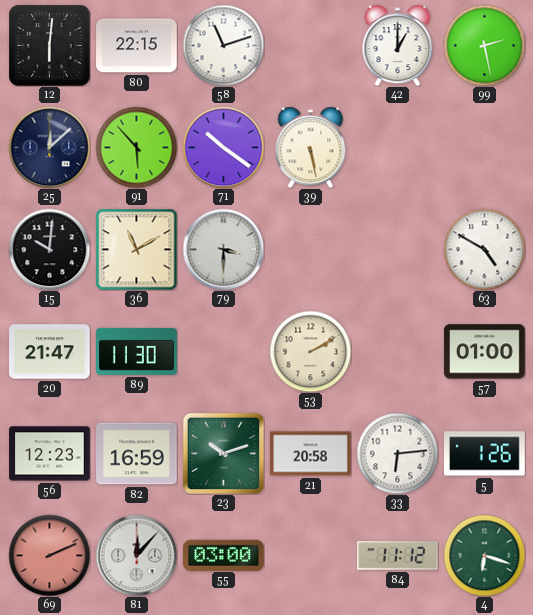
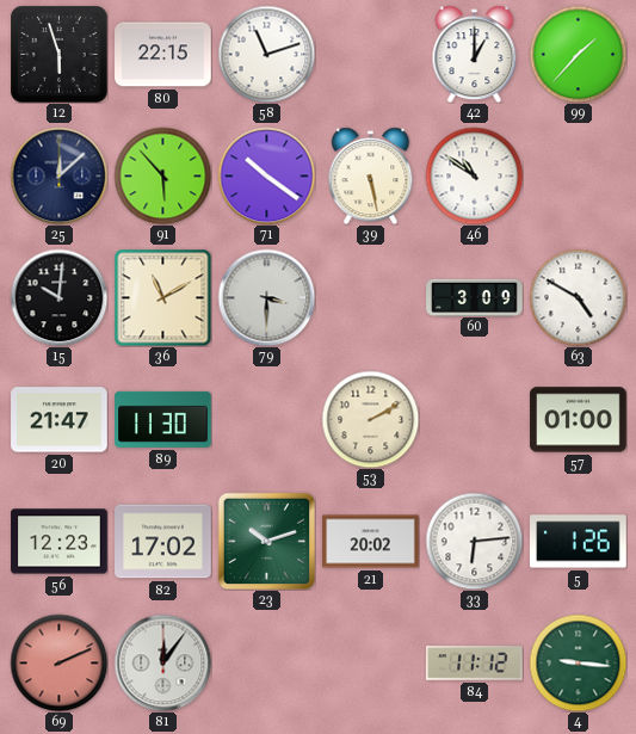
12: 6:01 -> 5:57
99: 2:28 -> 1:37
46: none -> 10:51
60: none -> 3:09
82: 16:59 -> 17:02
21: 20:58 -> 20:02
81: 12:07 -> 12:06
55: 03:00 -> none
4: 6:18 -> 9:16
